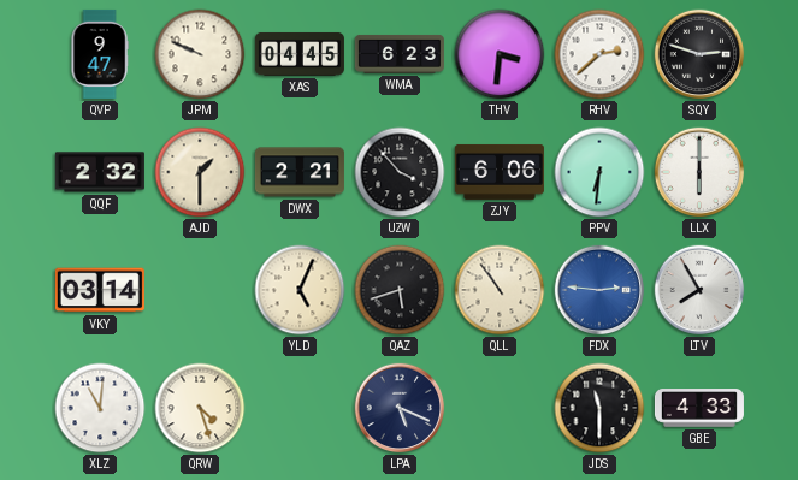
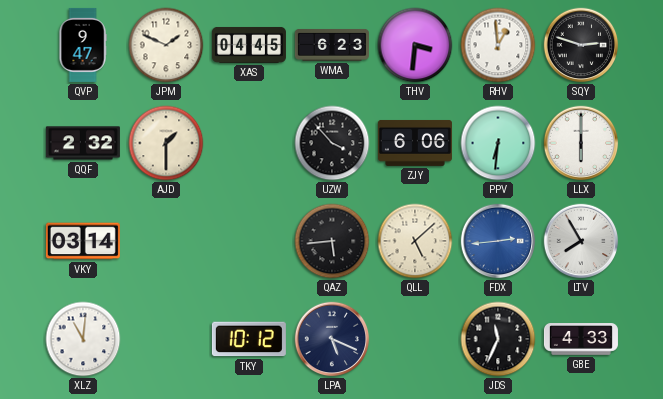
JPM: 9:49 -> 1:49
RHV: 2:38 -> 12:59
DWX: 2:21 -> none
YLD: 5:04 -> none
QAZ: 5:42 -> 5:44
QLL: 10:54 -> 5:08
FDX: 2:46 -> 2:44
QRW: 4:27 -> none
TKY: none -> 10:12
JDS: 11:30 -> 11:34
